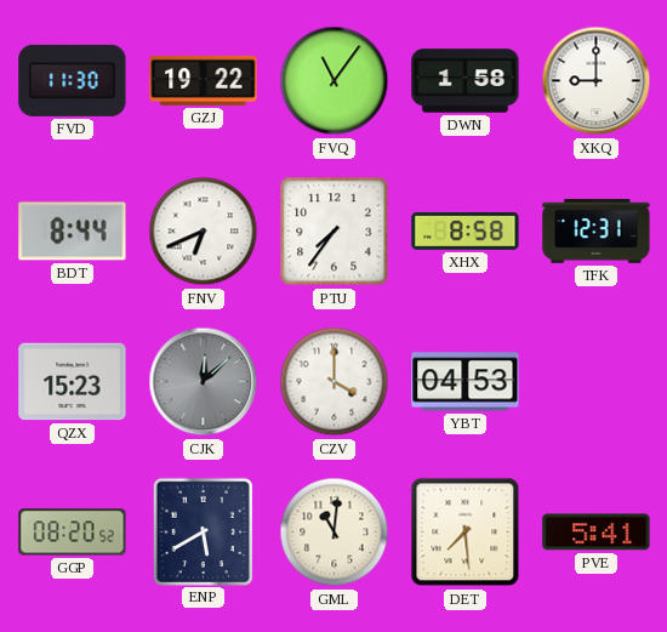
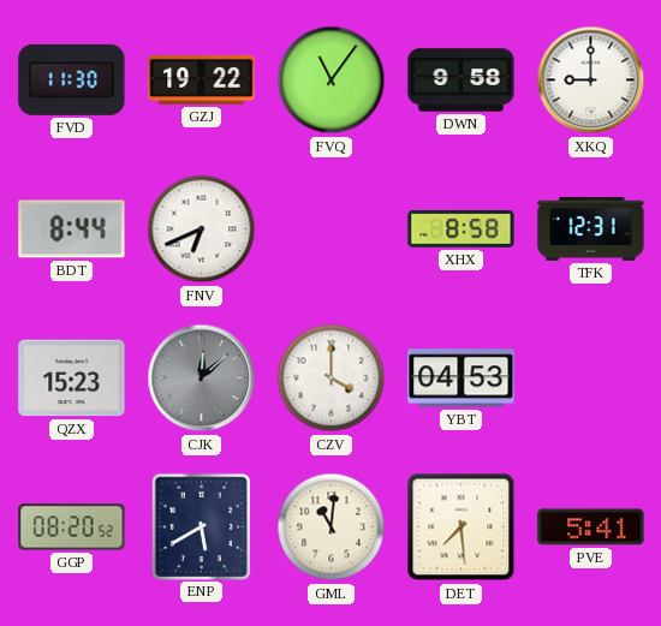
DWN: 1:58 -> 9:58
PTU: 7:36 -> none
